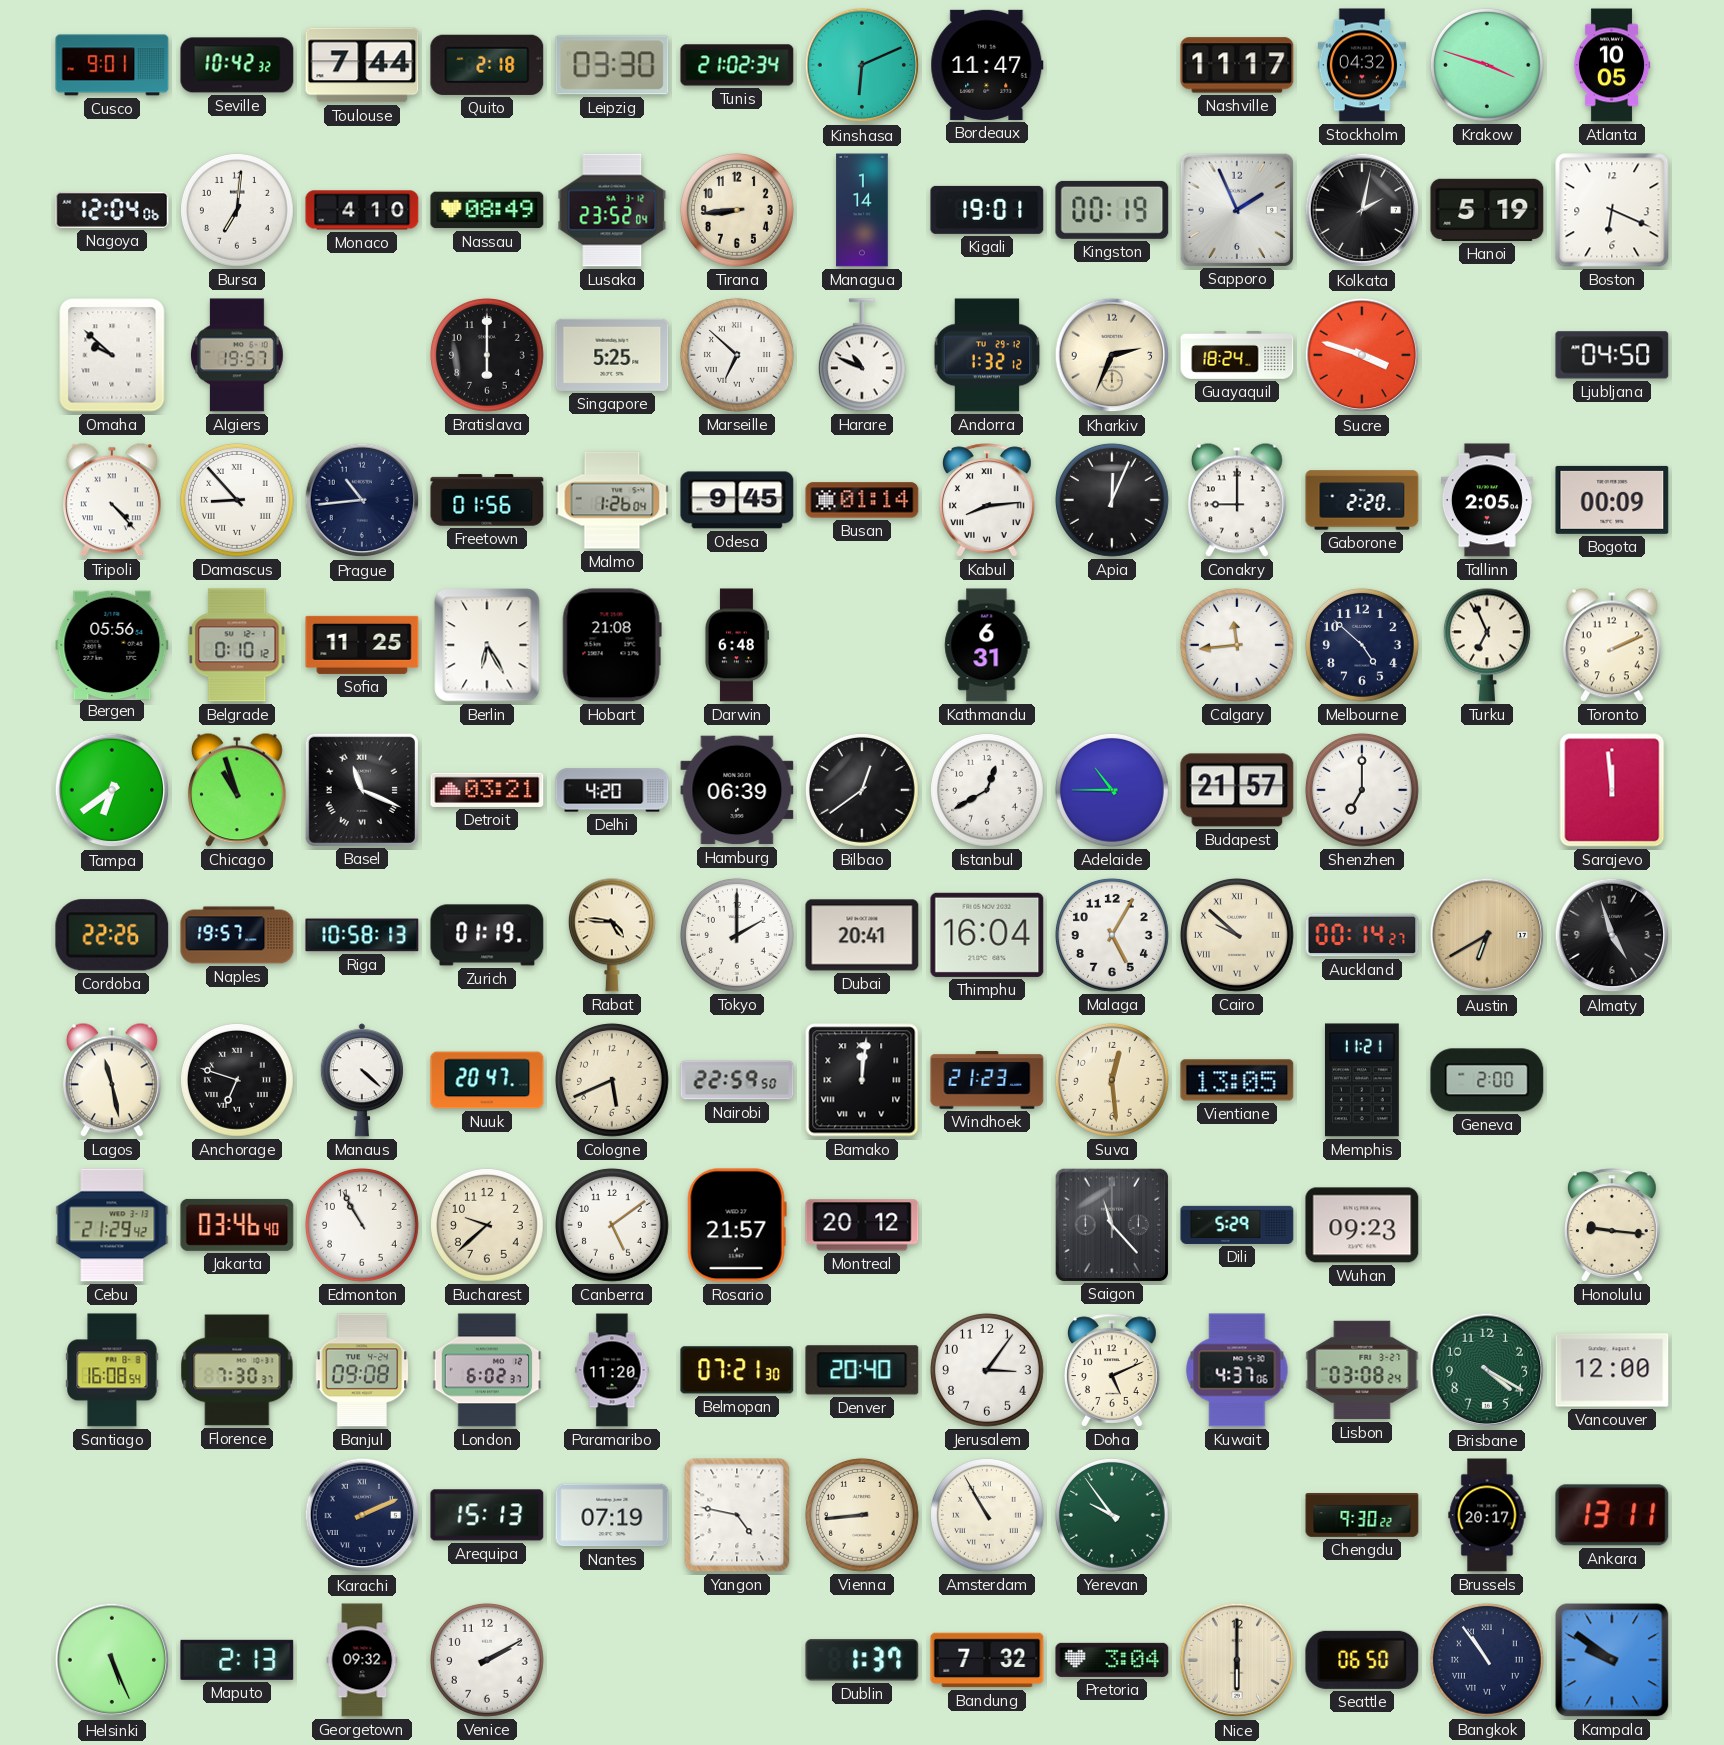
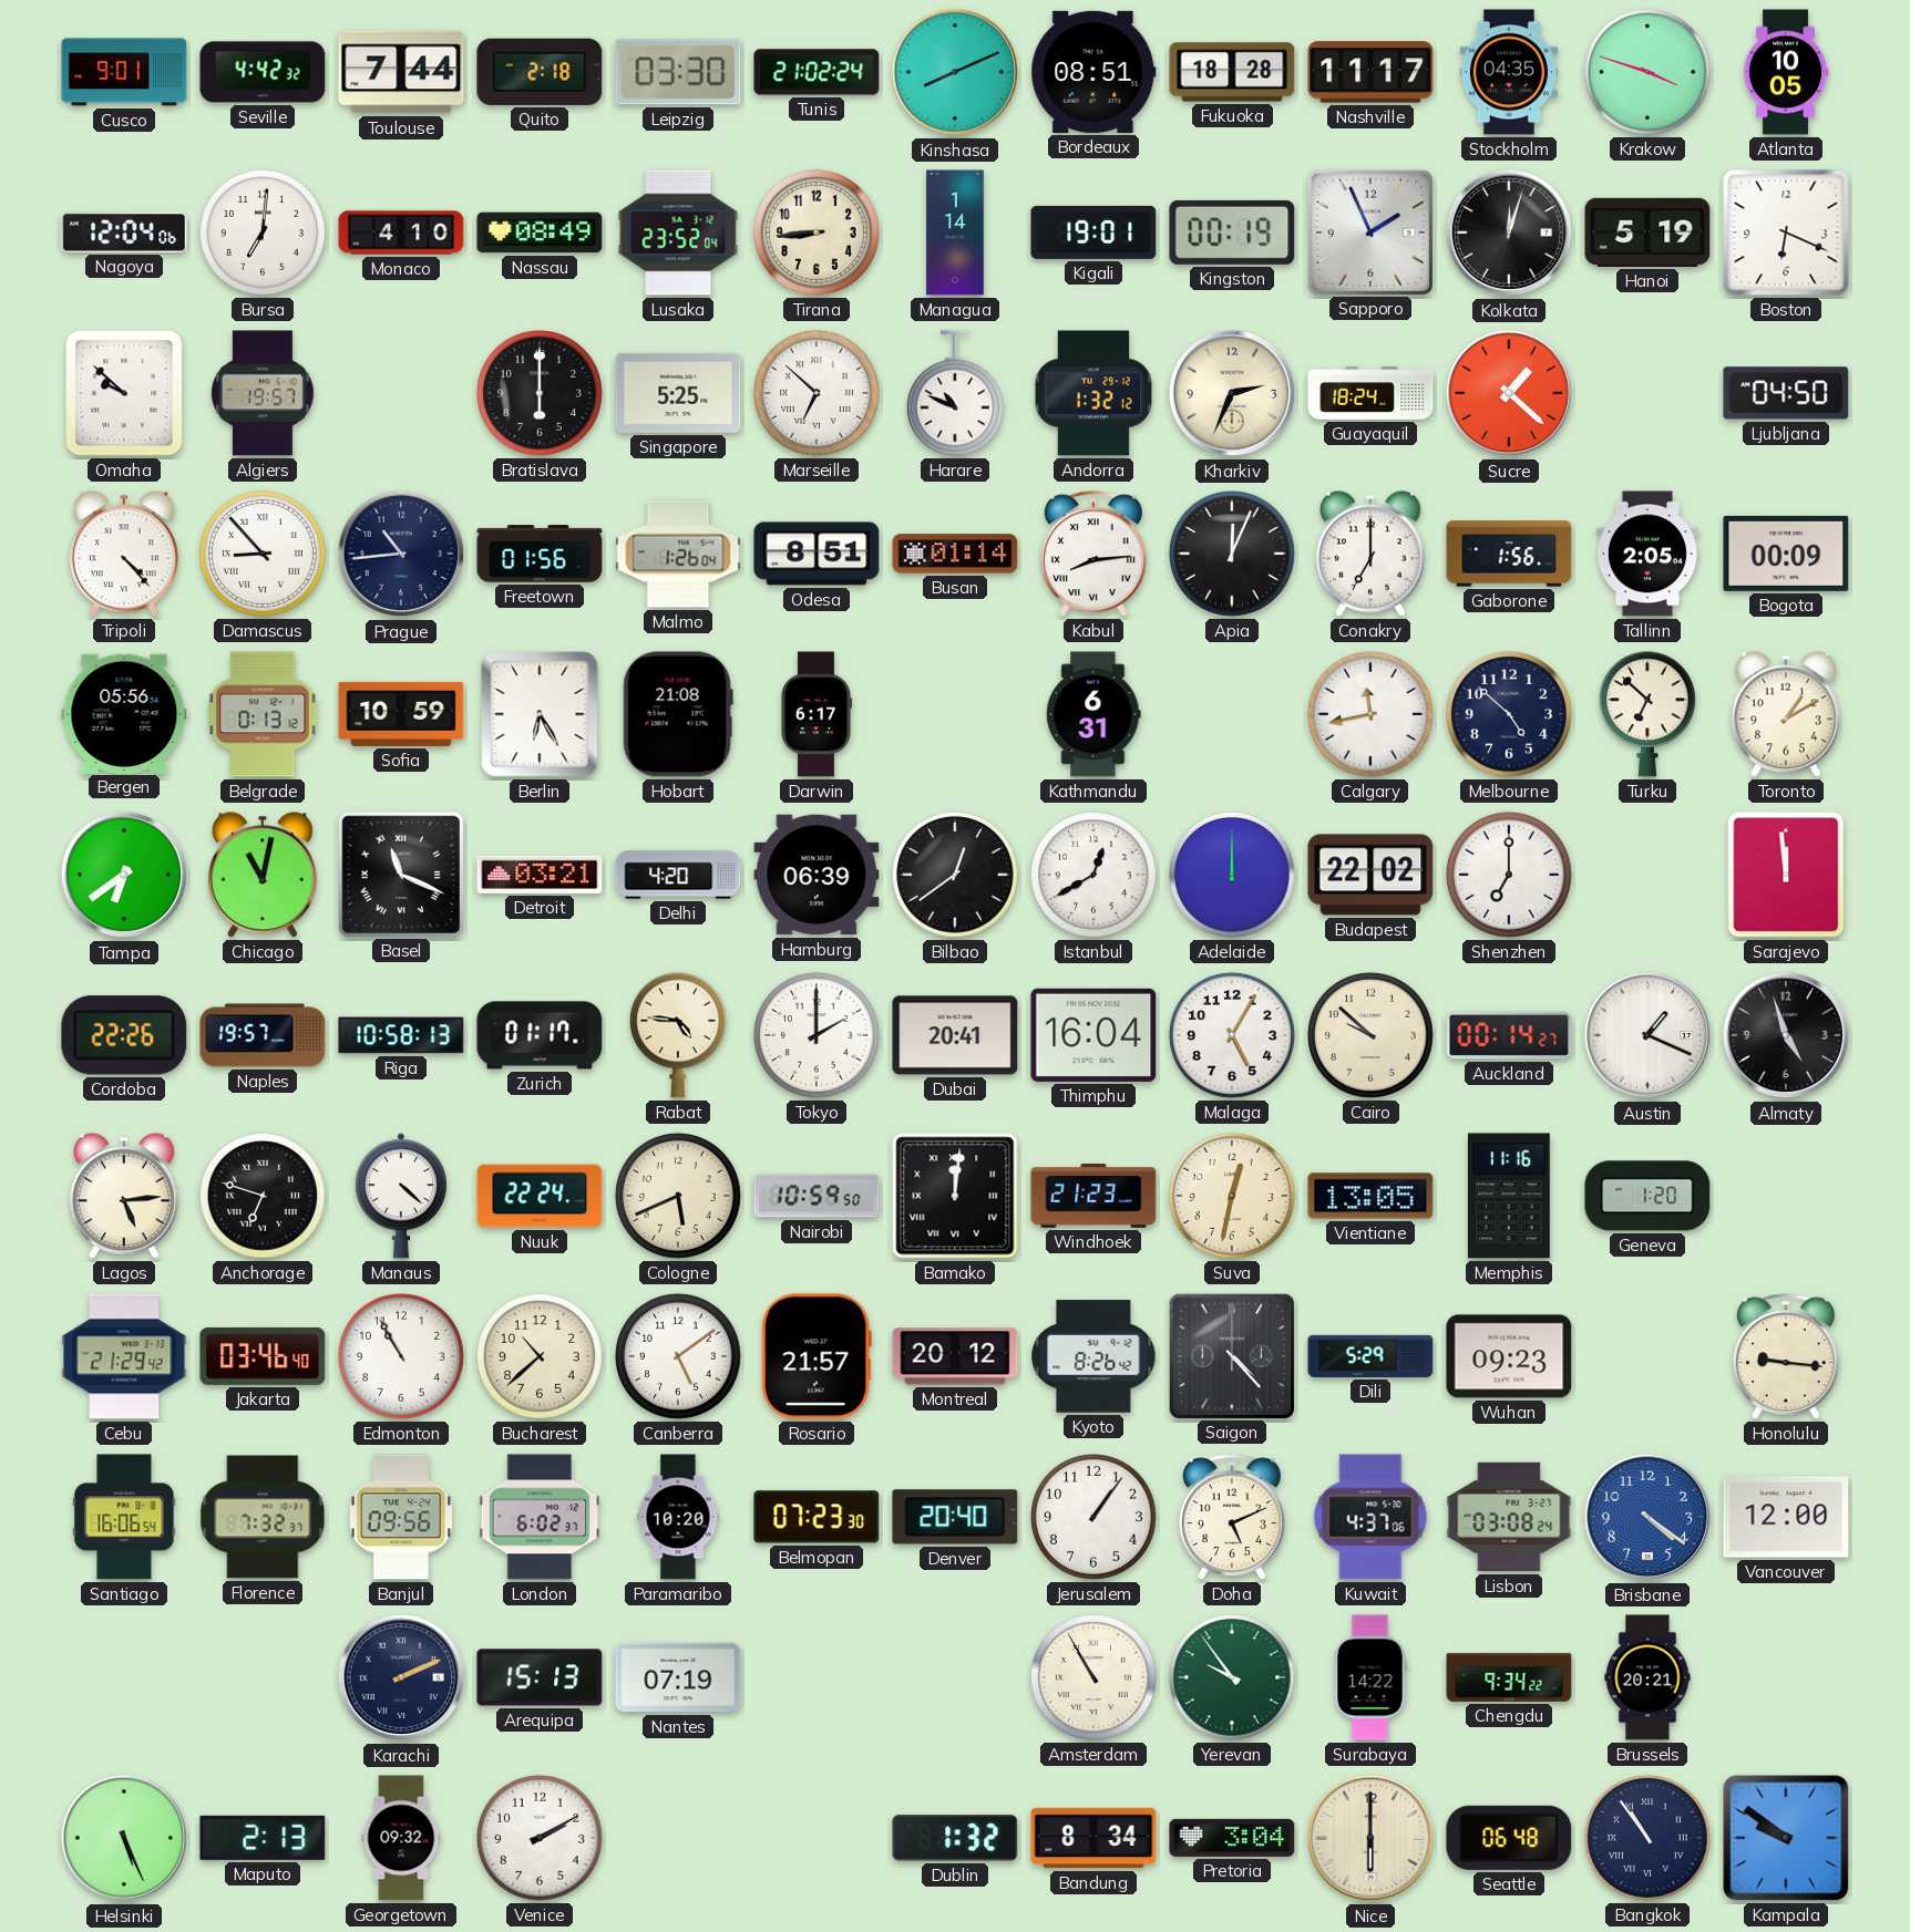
Seville: 10:42 -> 4:42
Tunis: 21:02:34 -> 21:02:24
Kinshasa: 6:11 -> 8:11
Bordeaux: 11:47 -> 08:51
Fukuoka: none -> 18:28
Stockholm: 04:32 -> 04:35
Kolkata: 2:02 -> 12:03
Sucre: 3:48 -> 1:22
Odesa: 9:45 -> 8:51
Conakry: 9:00 -> 7:00
Gaborone: 2:20 -> 1:56
Belgrade: 0:10 -> 0:13
Sofia: 11:25 -> 10:59
Darwin: 6:48 -> 6:17
Calgary: 11:44 -> 11:43
Turku: 6:56 -> 6:52
Toronto: 2:11 -> 1:10
Chicago: 10:57 -> 11:02
Adelaide: 10:45 -> 12:00
Budapest: 21:57 -> 22:02
Zurich: 01:19 -> 01:17
Cairo numerals: Roman -> Arabic
Austin: 6:40 -> 1:19
Austin dial: champagne -> white
Lagos: 11:28 -> 5:14
Nuuk: 20:47 -> 22:24
Nairobi: 22:59 -> 10:59
Suva: 12:29 -> 12:32
Memphis: 11:21 -> 11:16
Geneva: 2:00 -> 1:20
Bucharest: 9:38 -> 10:38
Kyoto: none -> 8:26
Saigon: 11:23 -> 4:23
Santiago: 16:08 -> 16:06
Florence: 7:30 -> 7:32
Banjul: 09:08 -> 09:56
Paramaribo: 11:20 -> 10:20
Belmopan: 07:21 -> 07:23
Jerusalem: 3:06 -> 1:06
Brisbane: 4:20 -> 4:21
Brisbane dial: green -> blue
Yangon: 4:47 -> none
Vienna: 8:44 -> none
Surabaya: none -> 14:22
Chengdu: 9:30 -> 9:34
Brussels: 20:17 -> 20:21
Ankara: 13:11 -> none
Dublin: 1:37 -> 1:32
Bandung: 7:32 -> 8:34
Seattle: 06:50 -> 06:48
